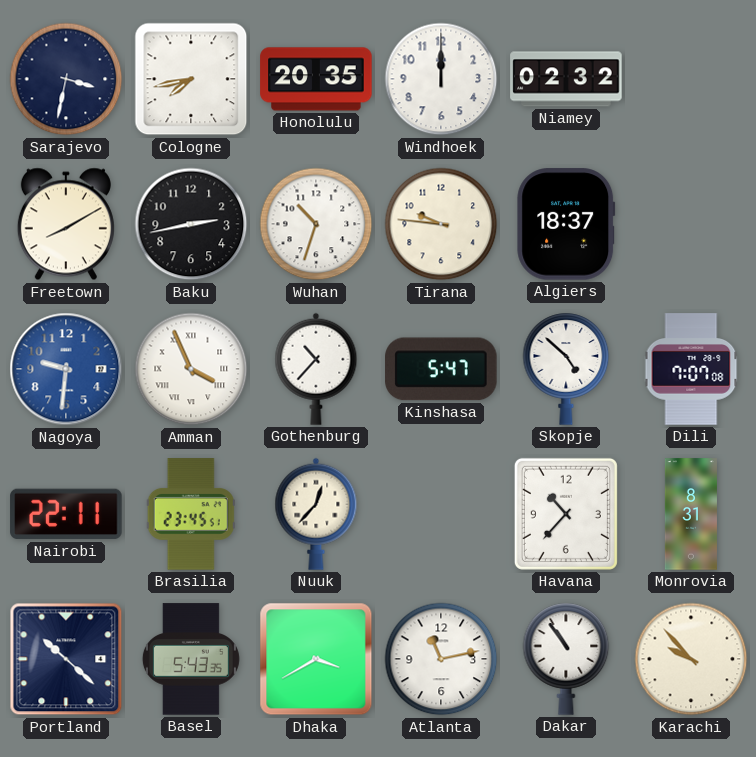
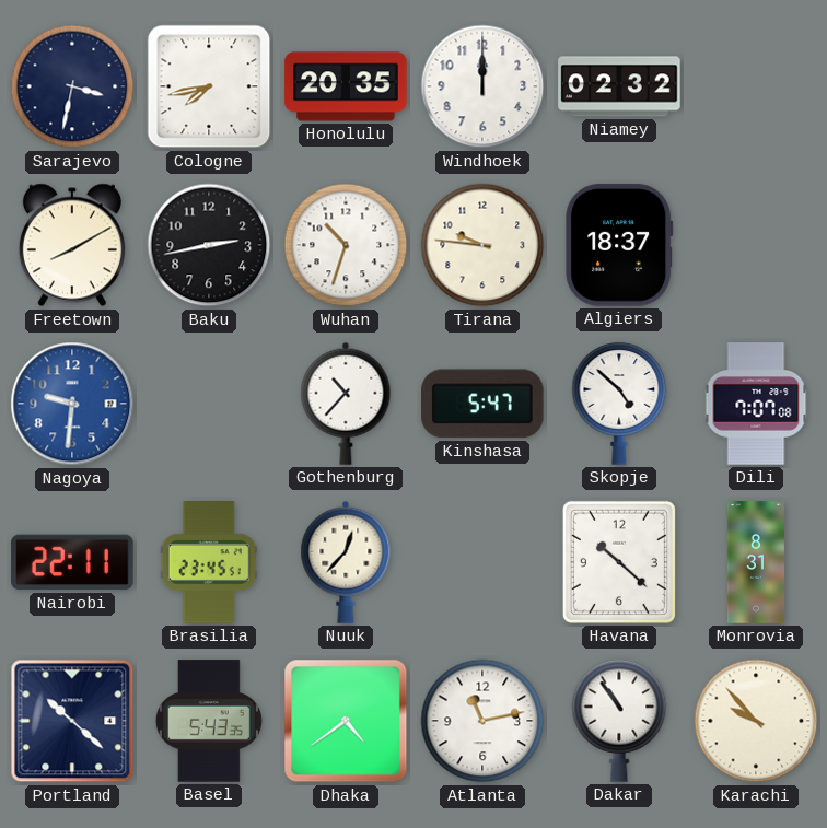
Amman: 3:56 -> none
Havana: 10:37 -> 10:22
Dhaka: 3:40 -> 4:39
